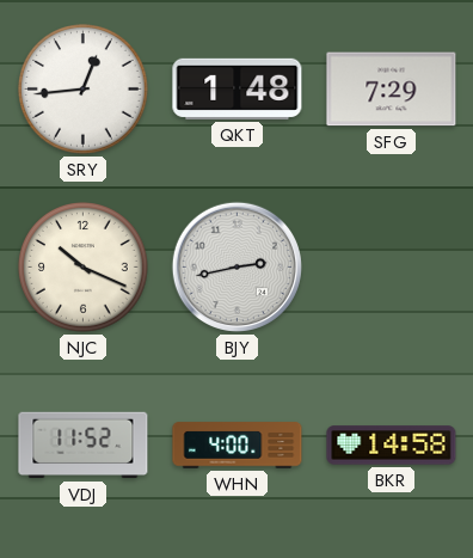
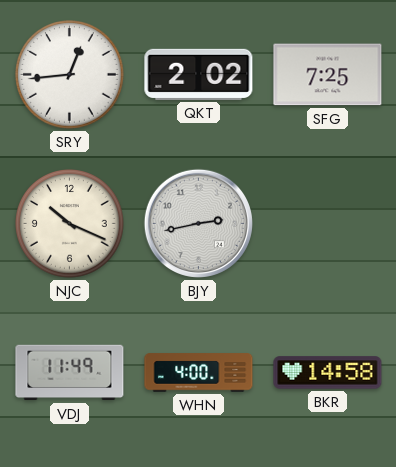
QKT: 1:48 -> 2:02
SFG: 7:29 -> 7:25
VDJ: 11:52 -> 11:49
